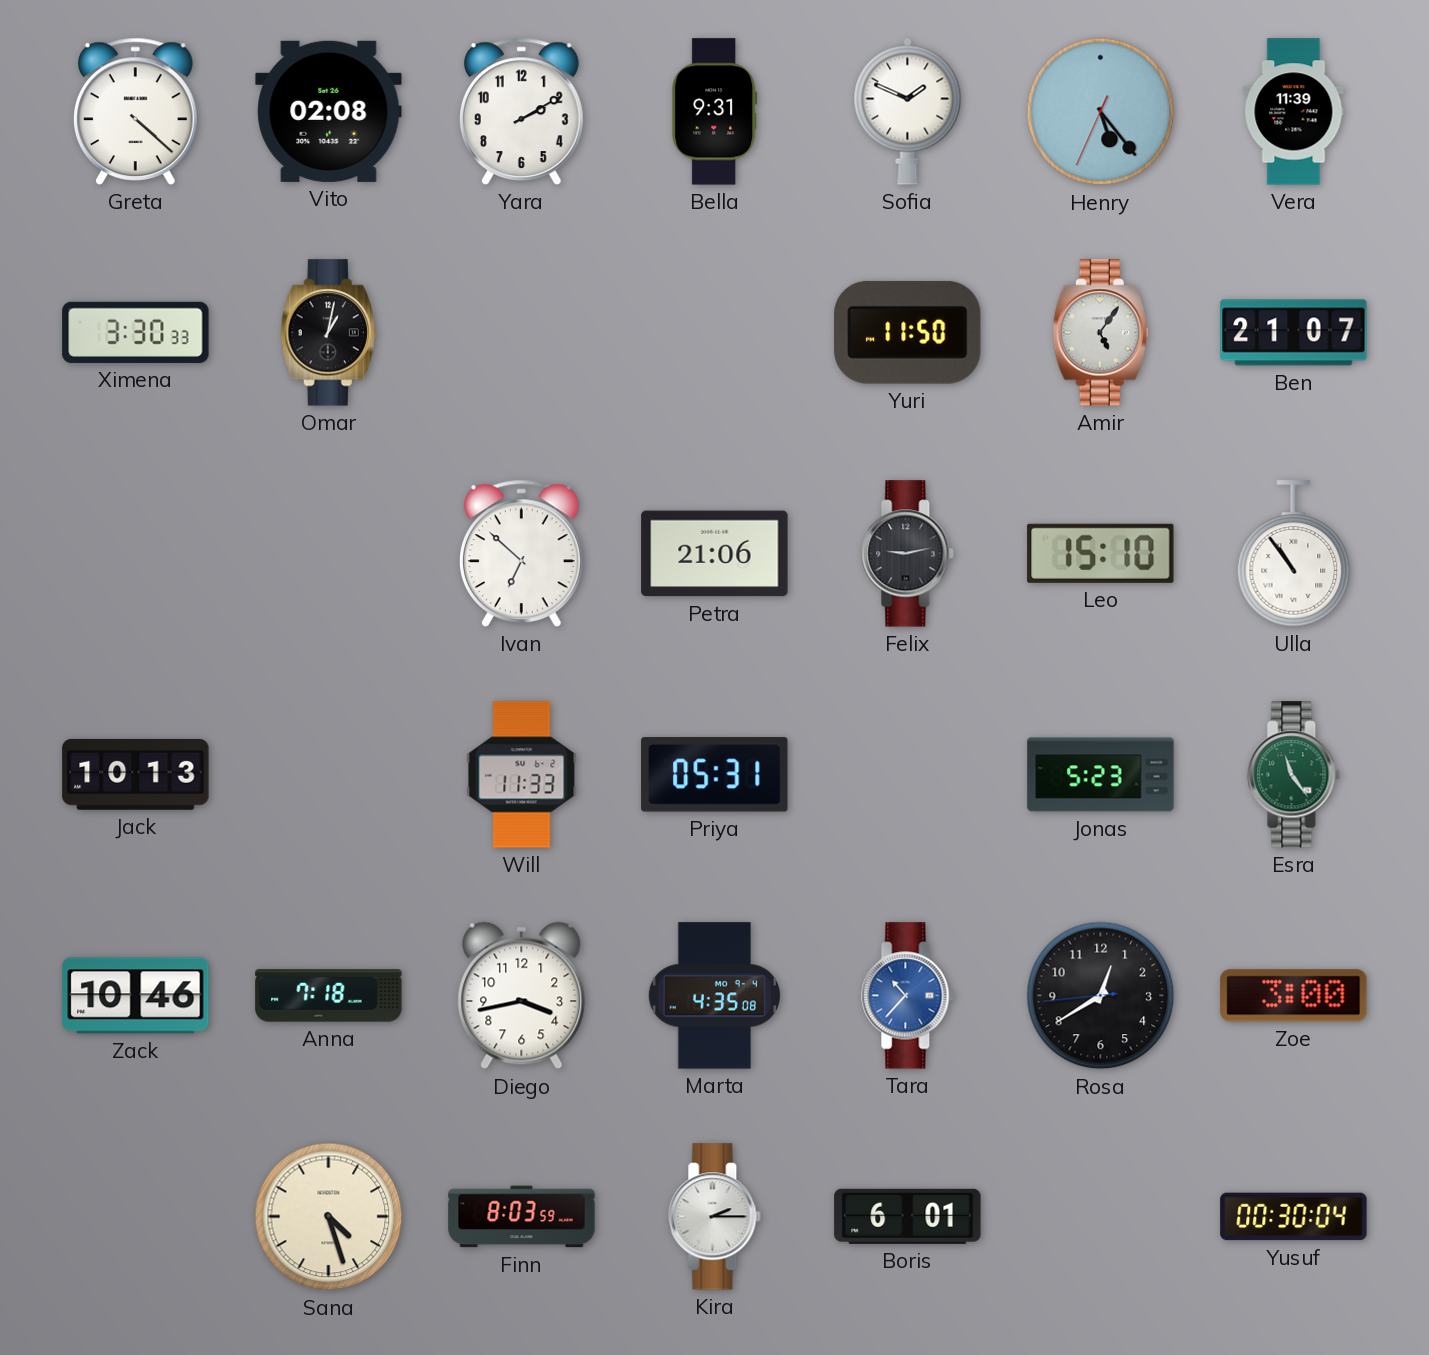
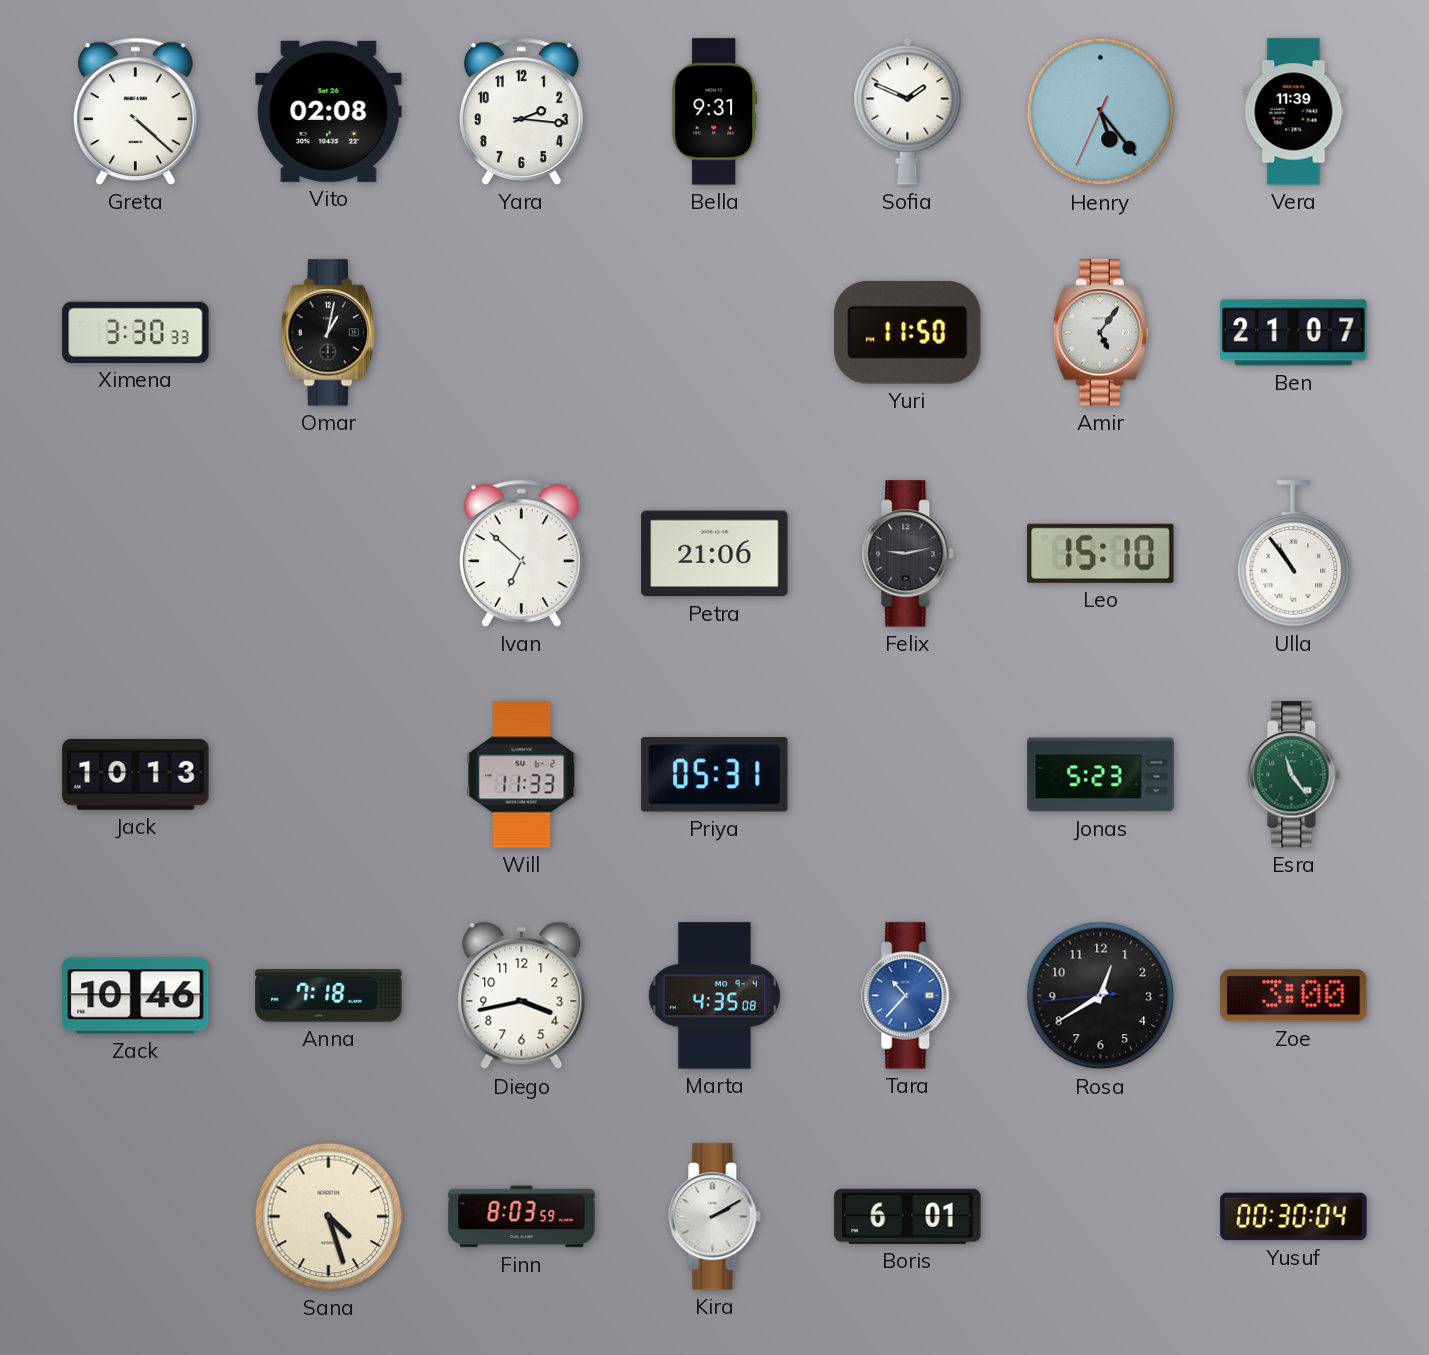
Yara: 2:10 -> 2:16
Kira: 2:15 -> 2:10
